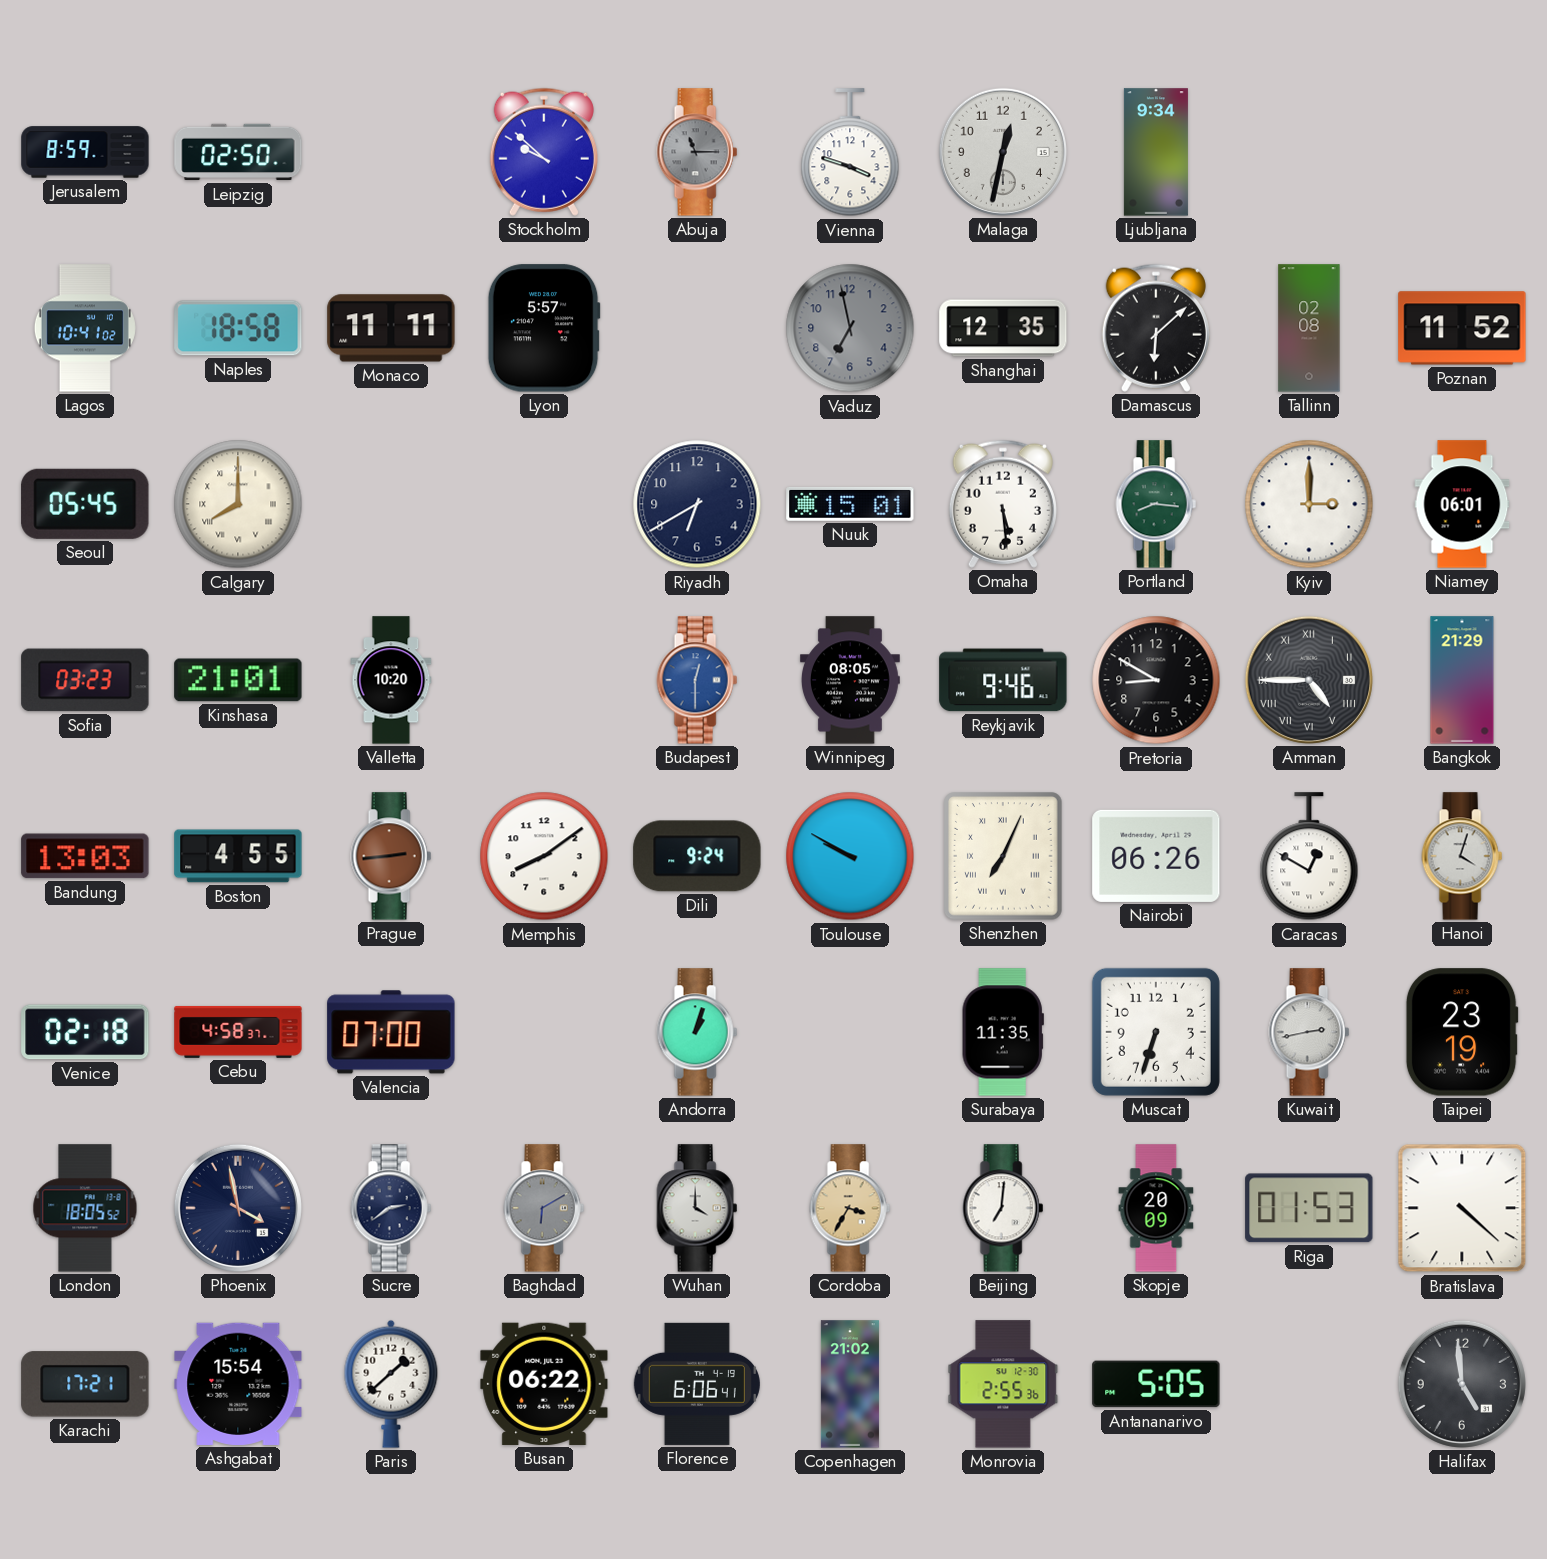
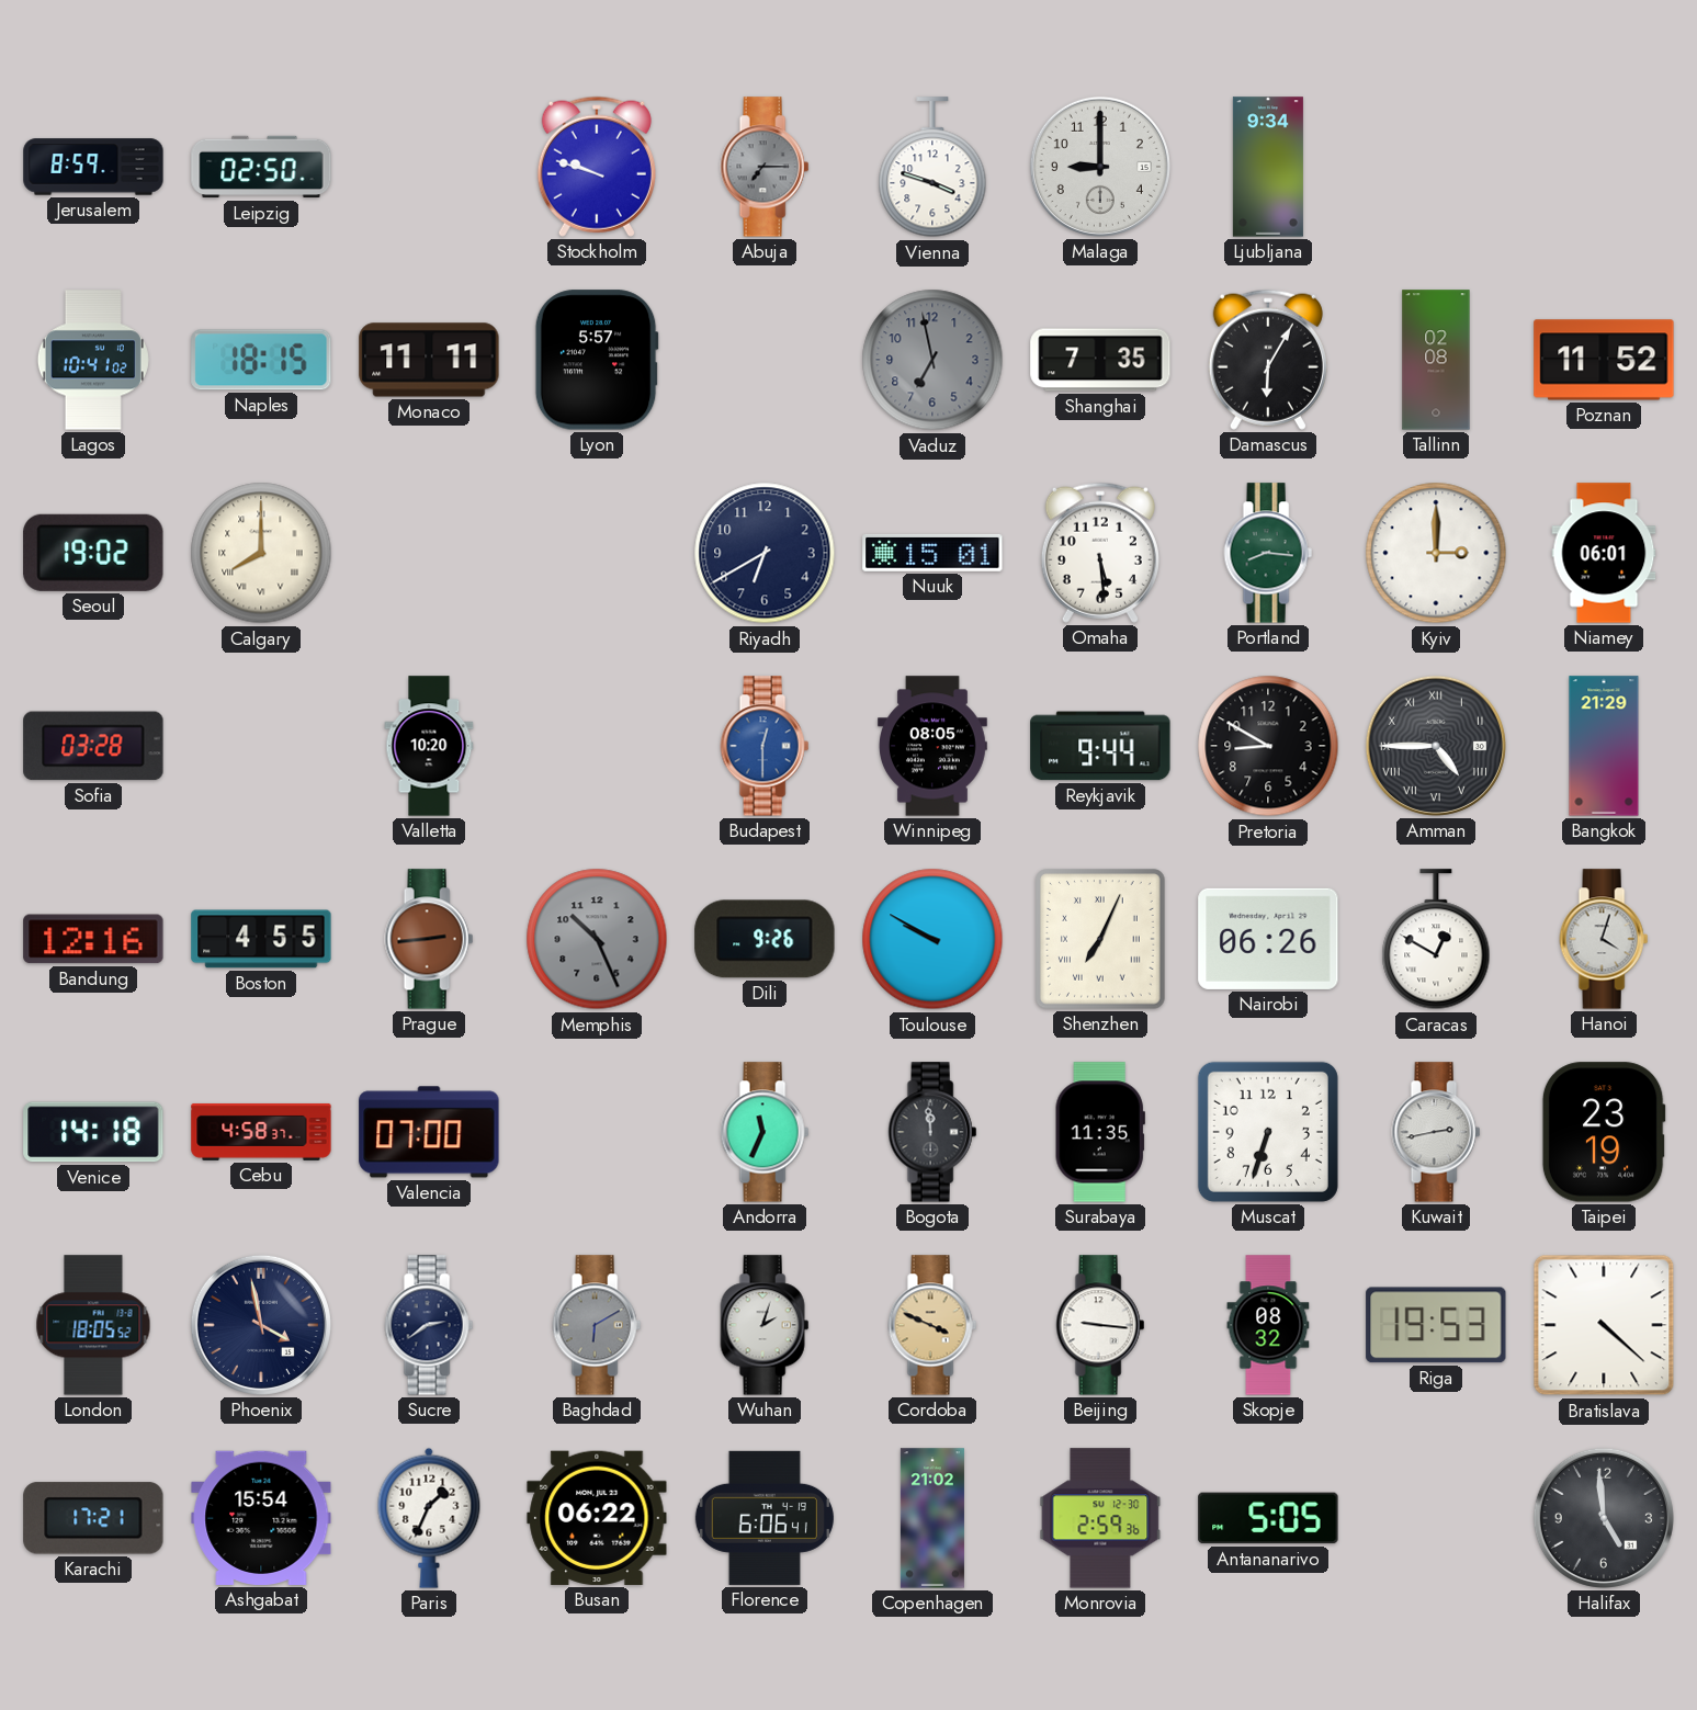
Stockholm: 9:52 -> 9:48
Abuja: 11:15 -> 7:15
Malaga: 12:32 -> 9:00
Naples: 18:58 -> 18:15
Shanghai: 12:35 -> 7:35
Damascus: 6:08 -> 6:05
Seoul: 05:45 -> 19:02
Sofia: 03:23 -> 03:28
Kinshasa: 21:01 -> none
Reykjavik: 9:46 -> 9:44
Bandung: 13:03 -> 12:16
Memphis: 8:09 -> 10:26
Memphis dial: white -> grey
Dili: 9:24 -> 9:26
Venice: 02:18 -> 14:18
Andorra: 1:03 -> 11:34
Bogota: none -> 11:59
Wuhan: 4:00 -> 2:03
Cordoba: 3:35 -> 3:49
Beijing: 7:01 -> 9:16
Skopje: 20:09 -> 08:32
Riga: 01:53 -> 19:53
Paris: 1:38 -> 1:34
Monrovia: 2:55 -> 2:59
